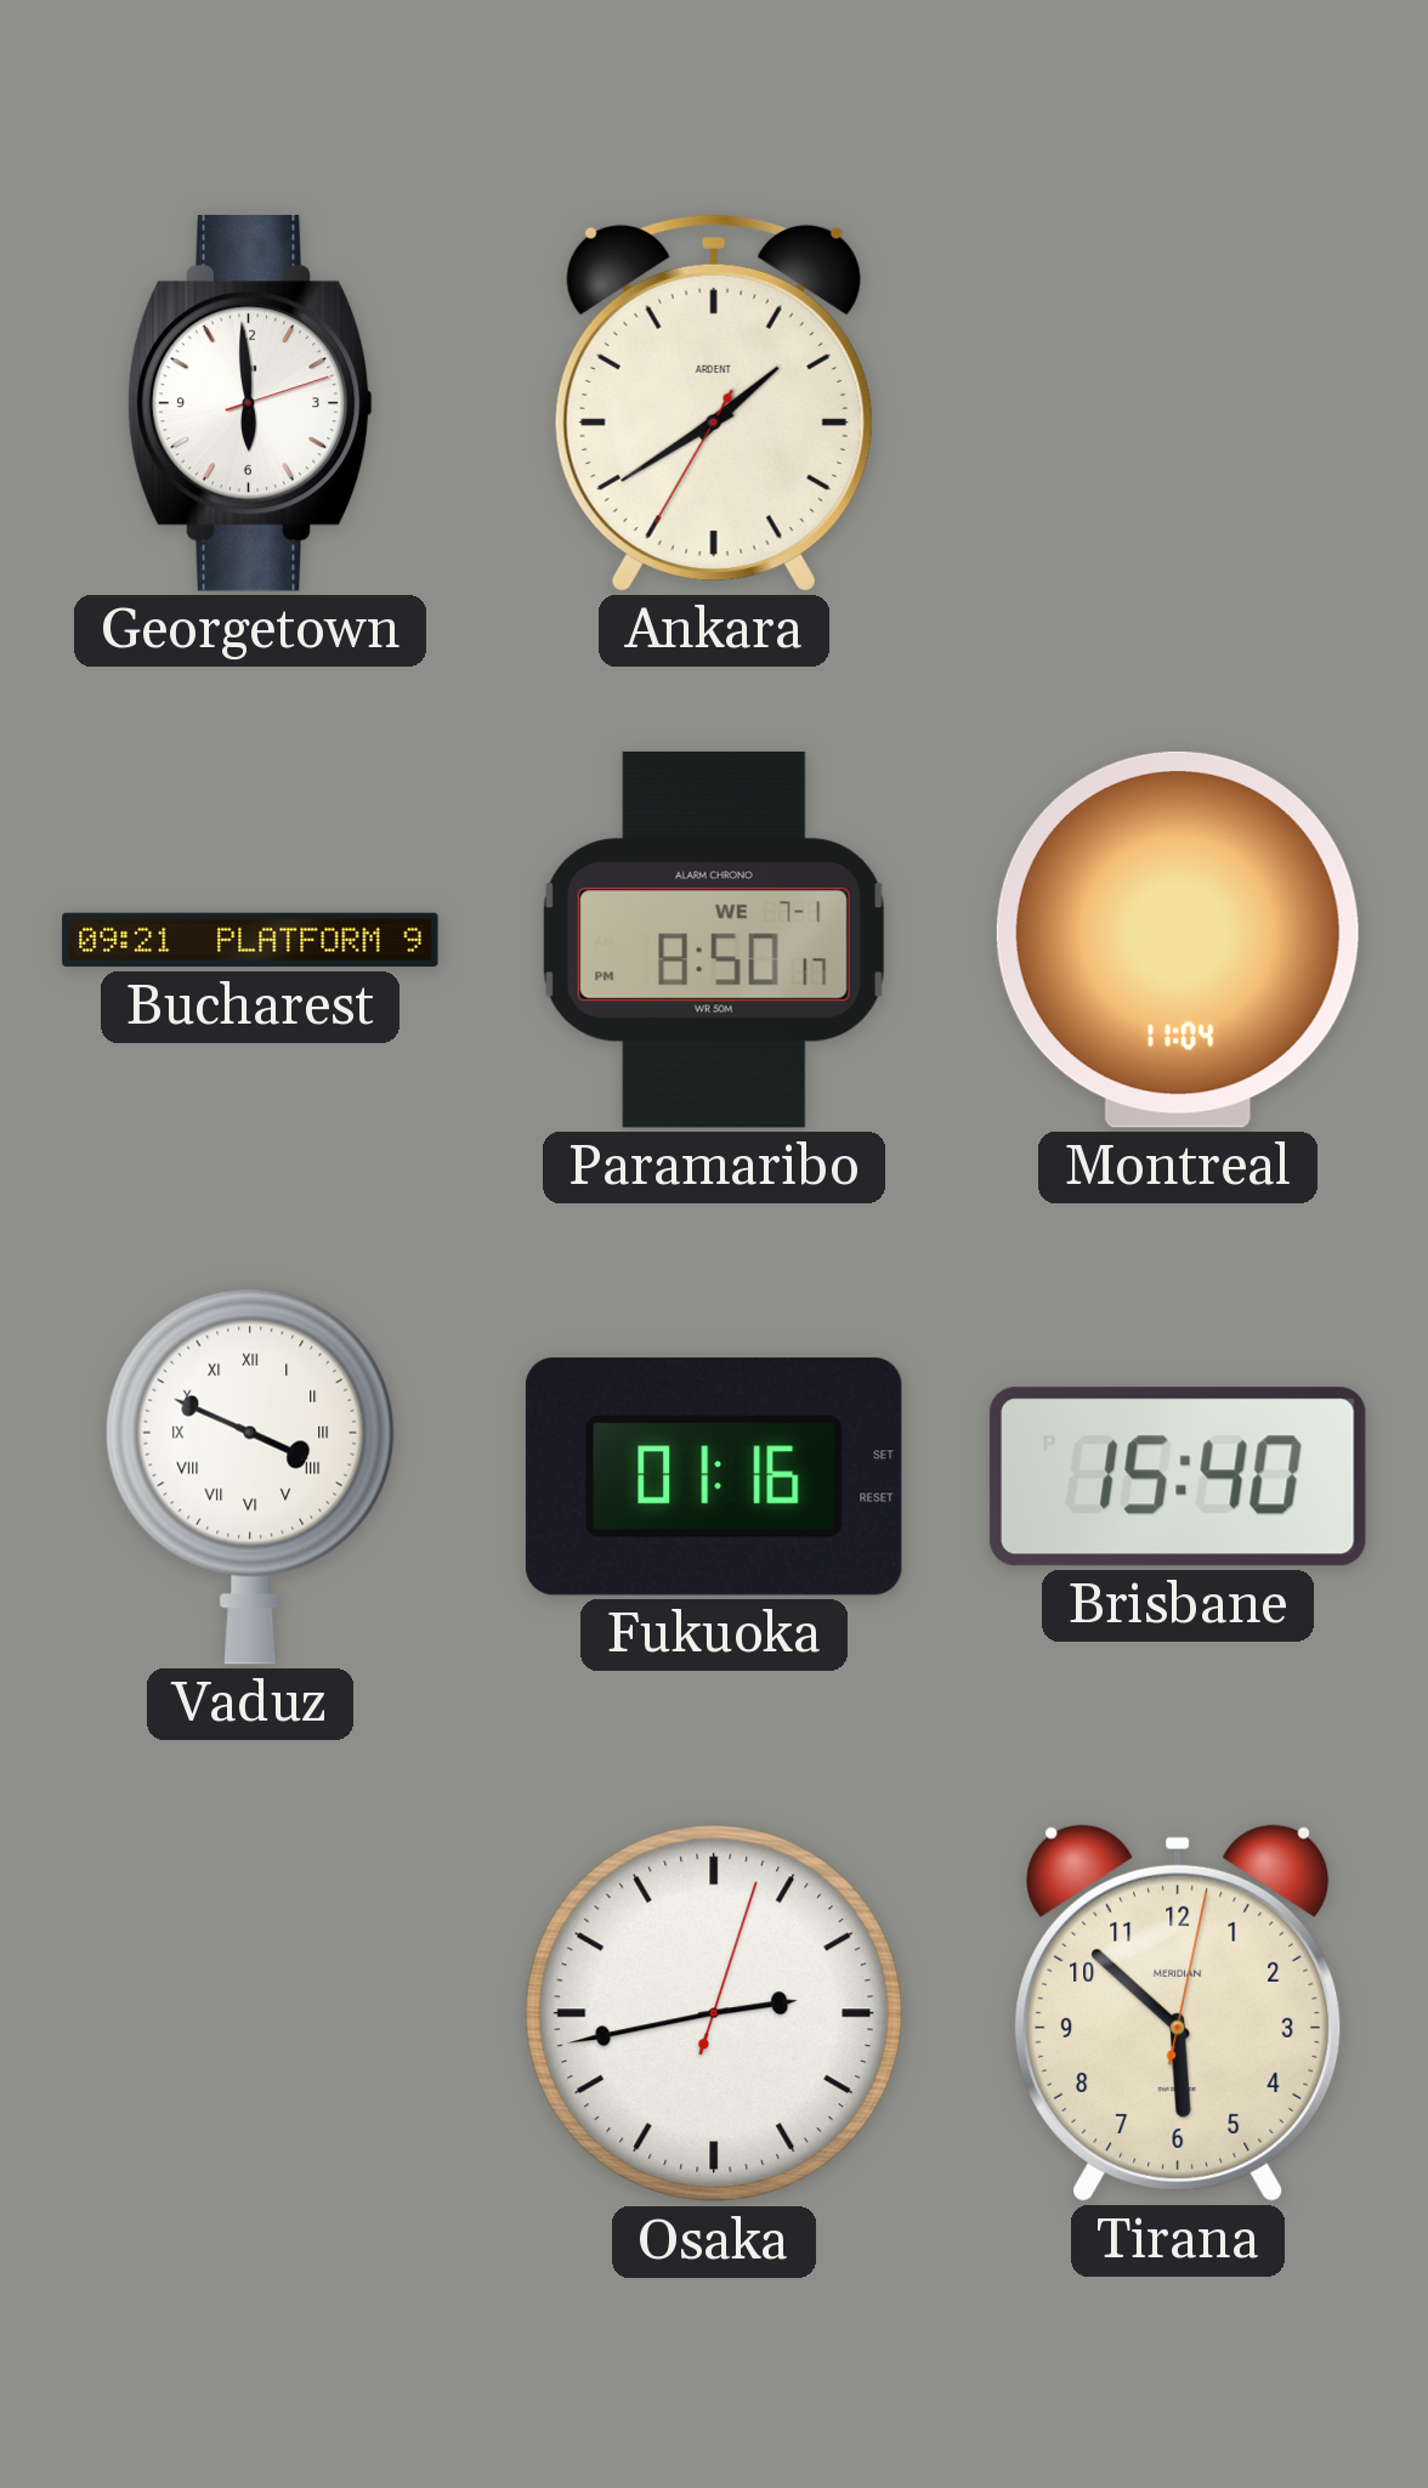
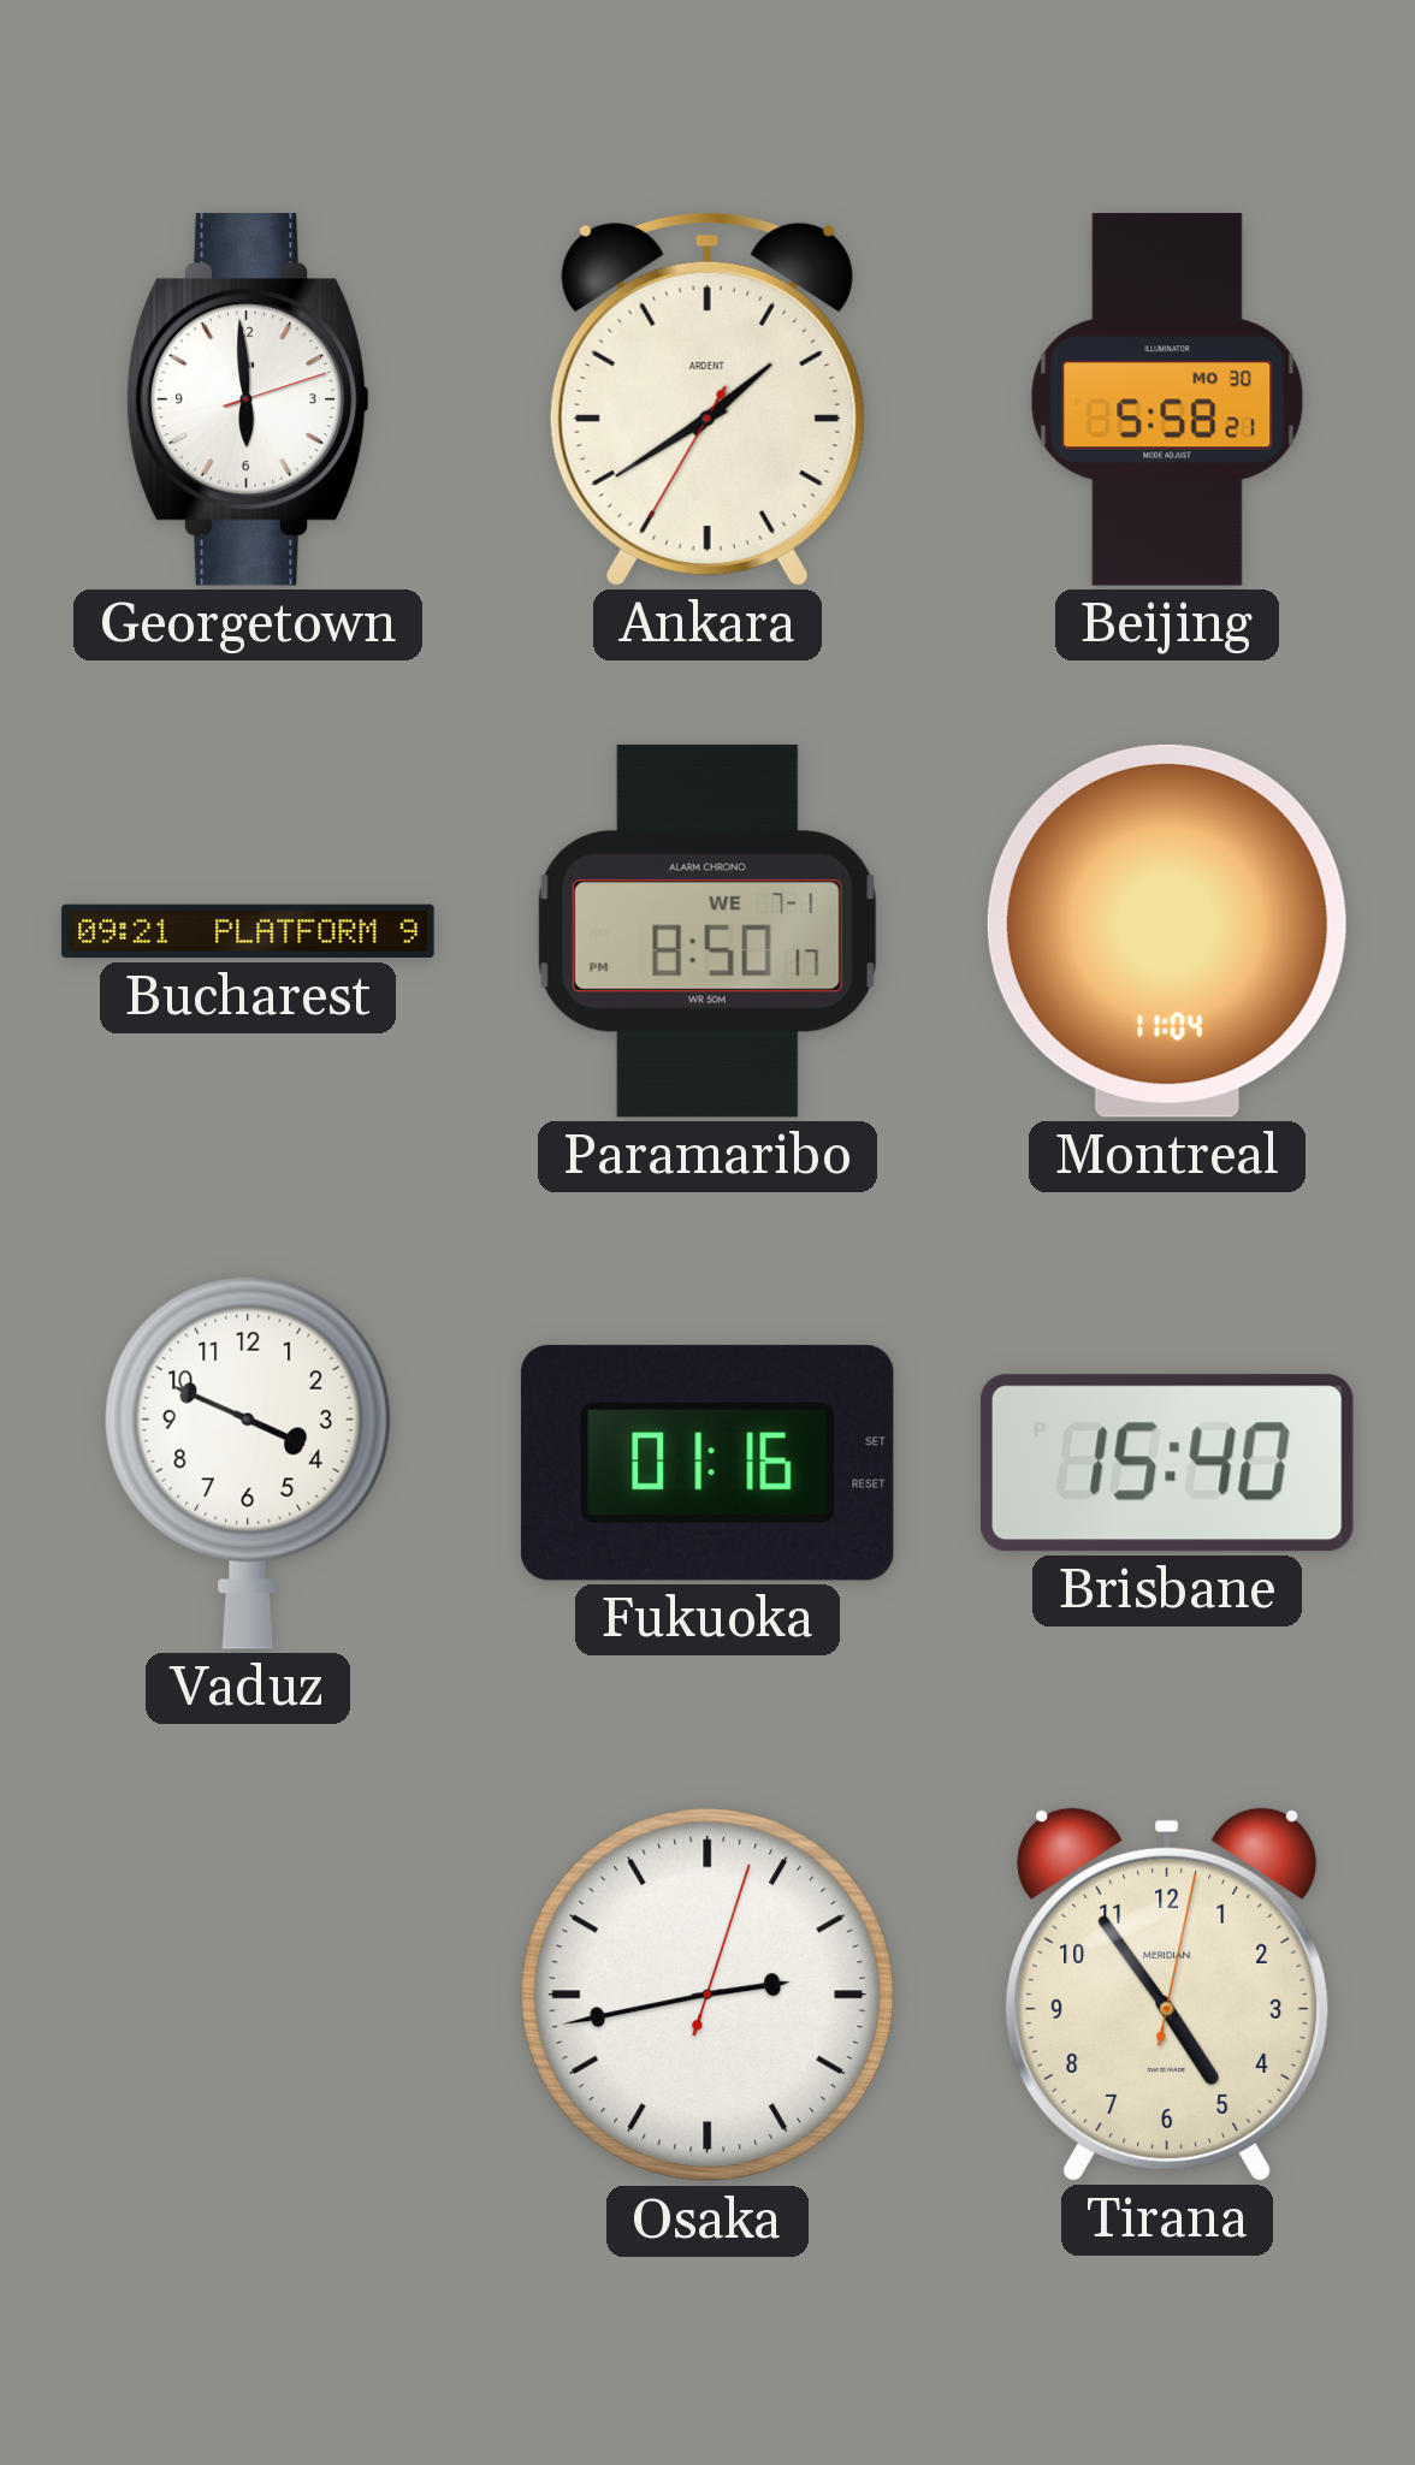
Beijing: none -> 5:58
Vaduz numerals: Roman -> Arabic
Tirana: 5:52 -> 4:54
